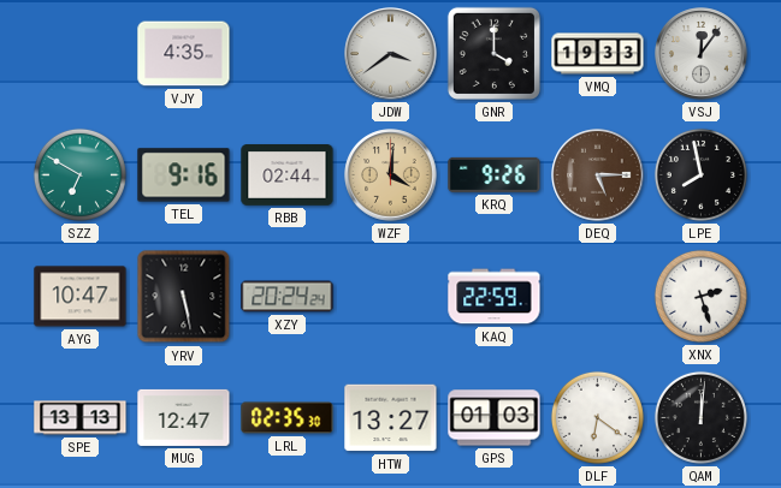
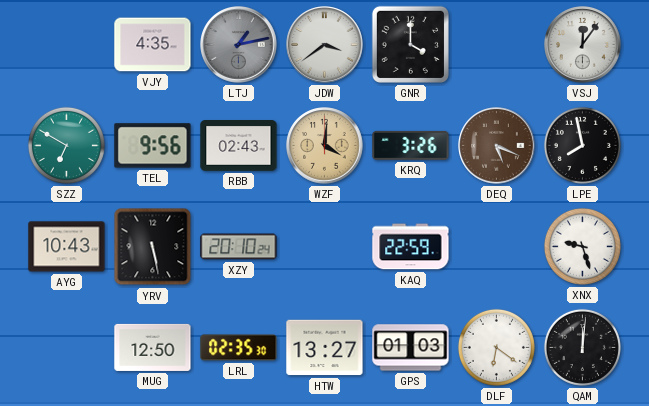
LTJ: none -> 1:13
VMQ: 19:33 -> none
TEL: 9:16 -> 9:56
RBB: 02:44 -> 02:43
KRQ: 9:26 -> 3:26
DEQ: 5:15 -> 5:19
AYG: 10:47 -> 10:43
XZY: 20:24 -> 20:10
XNX: 2:27 -> 9:27
SPE: 13:13 -> none
MUG: 12:47 -> 12:50
